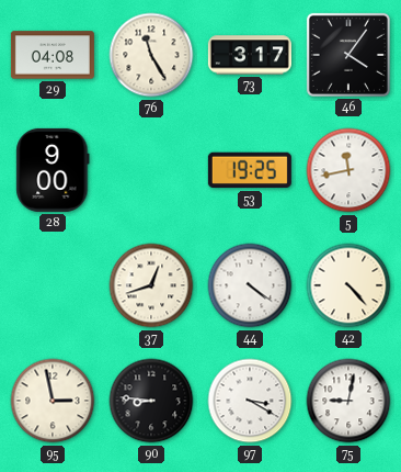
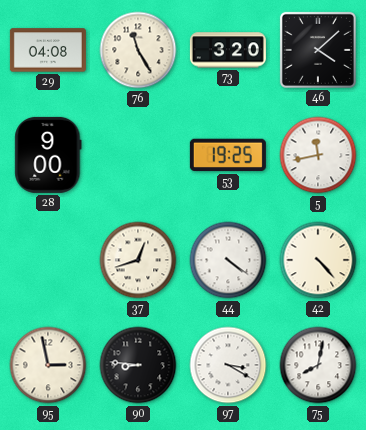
73: 3:17 -> 3:20
46: 4:06 -> 4:08
75: 9:02 -> 8:02
